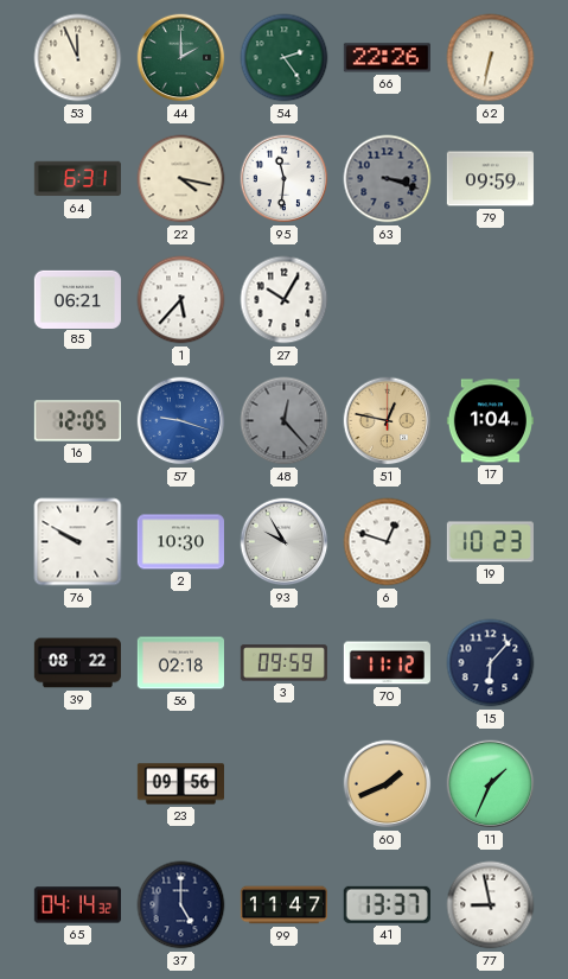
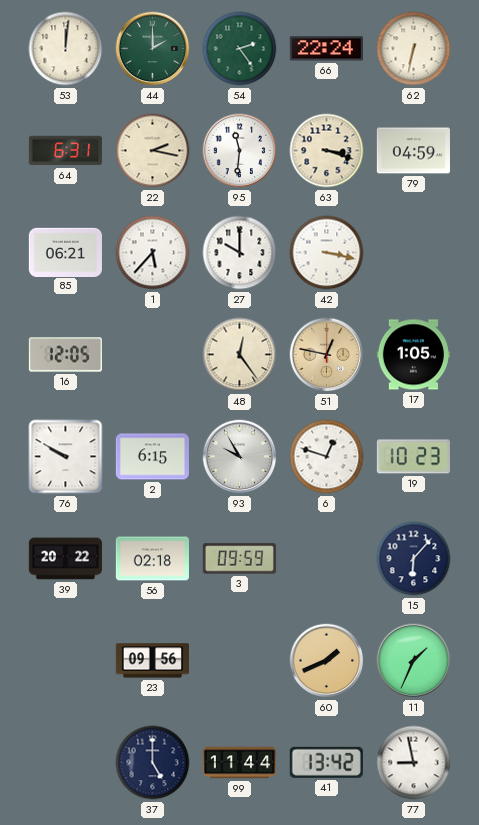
53: 11:56 -> 12:01
66: 22:26 -> 22:24
22: 4:17 -> 2:17
63 dial: grey -> cream
79: 09:59 -> 04:59
27: 10:05 -> 10:00
42: none -> 3:17
57: 9:18 -> none
48: 12:23 -> 12:24
48 dial: grey -> cream
17: 1:04 -> 1:05
2: 10:30 -> 6:15
39: 08:22 -> 20:22
70: 11:12 -> none
65: 04:14 -> none
99: 11:47 -> 11:44
41: 13:37 -> 13:42
